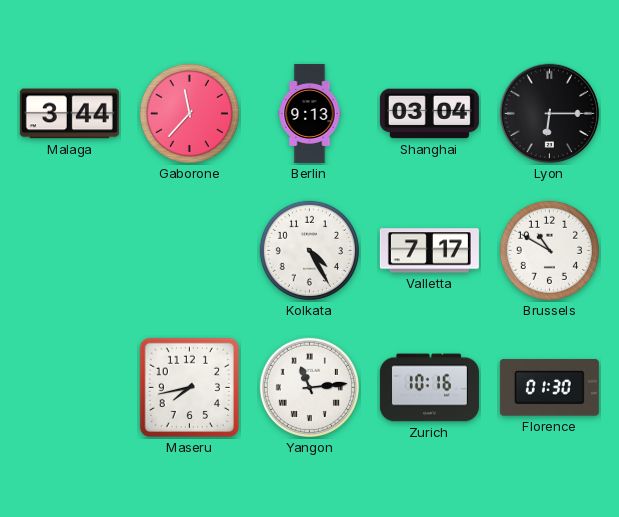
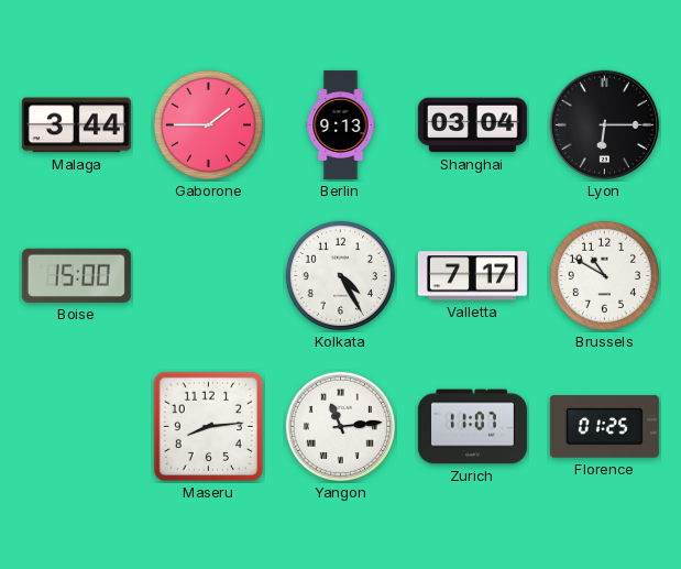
Gaborone: 11:37 -> 1:45
Boise: none -> 15:00
Maseru: 7:43 -> 8:14
Zurich: 10:16 -> 11:07
Florence: 01:30 -> 01:25
